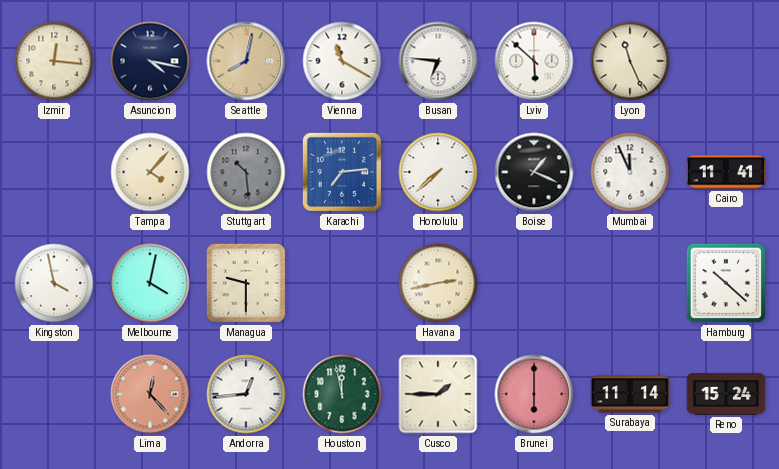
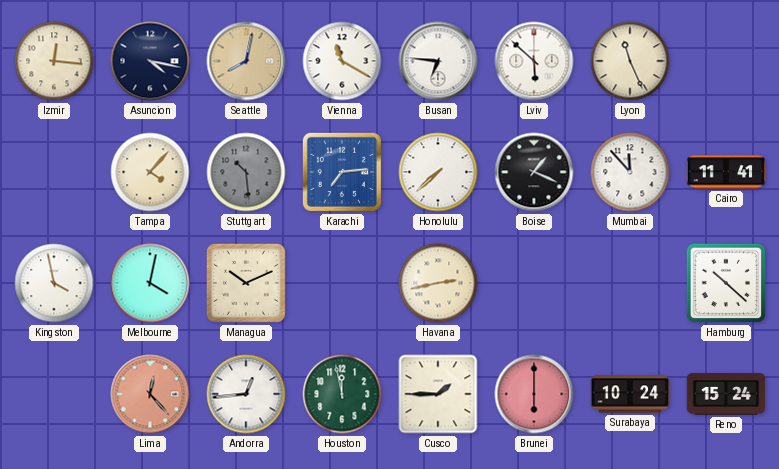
Mumbai: 11:56 -> 11:53
Managua: 9:30 -> 10:11
Surabaya: 11:14 -> 10:24
